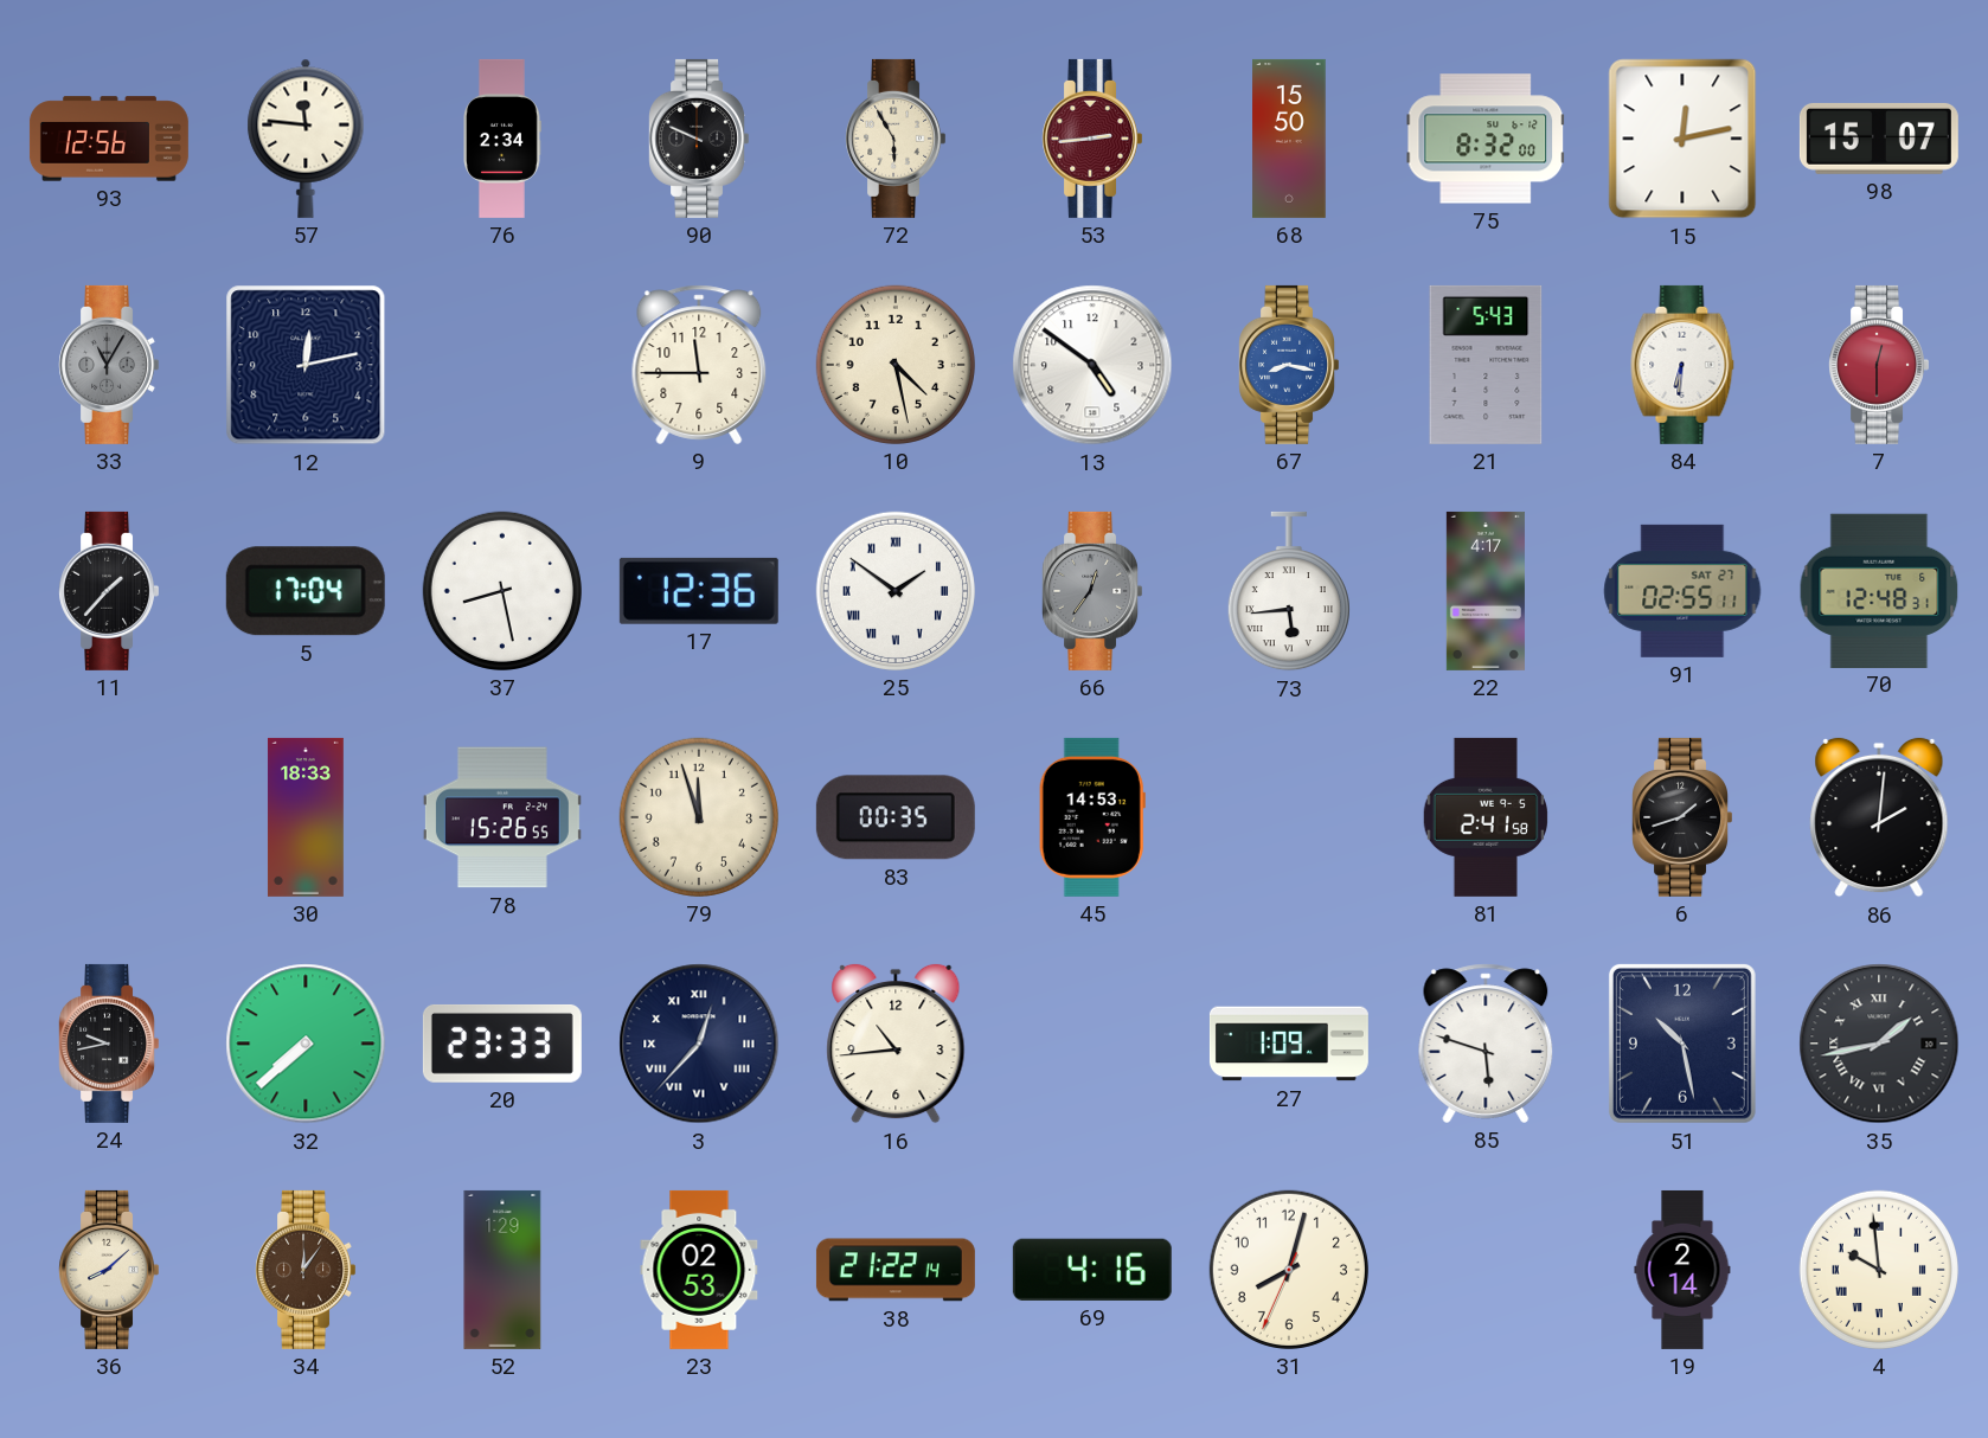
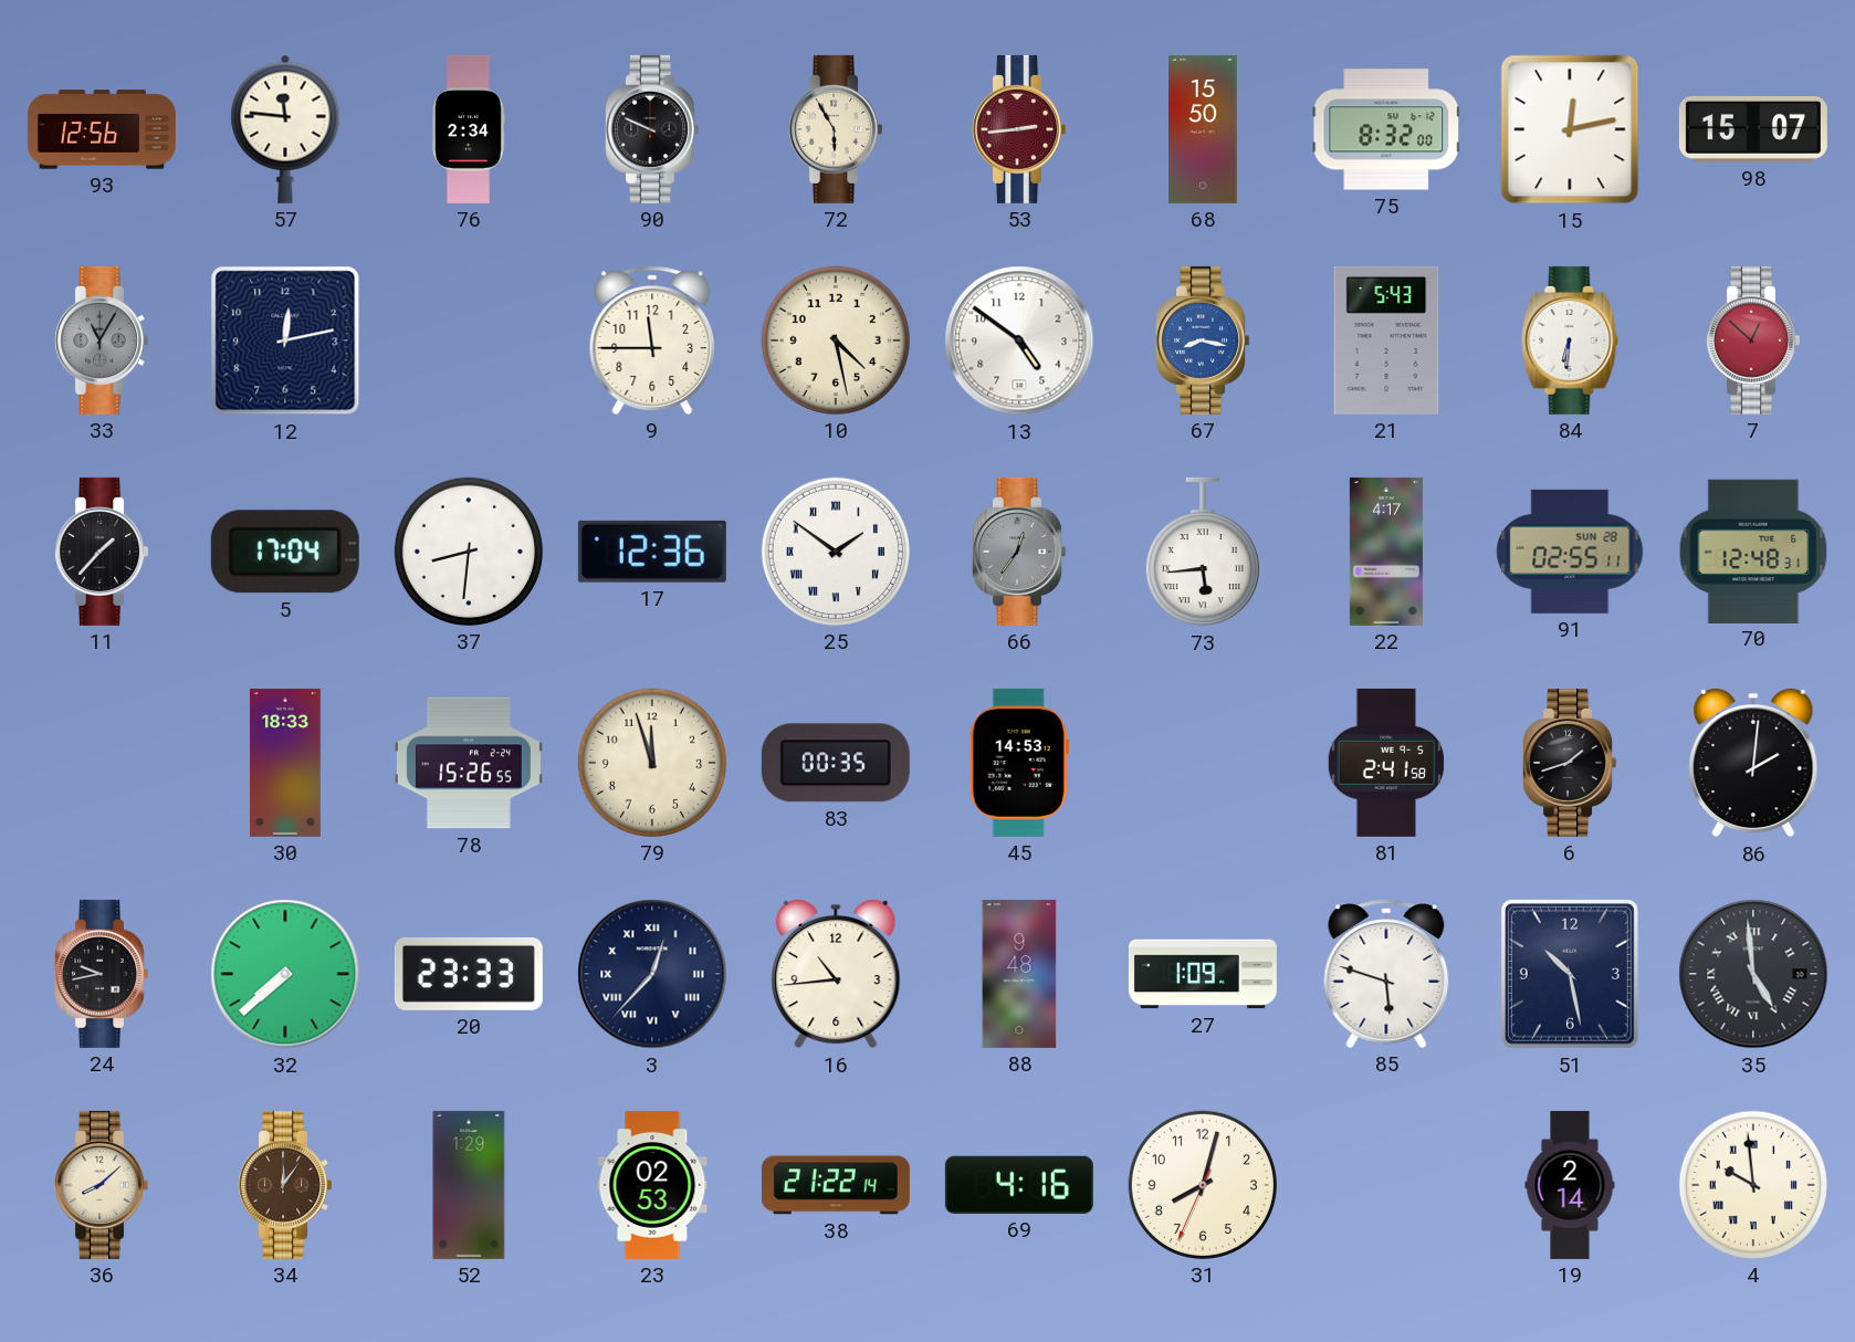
7: 12:30 -> 12:52
37: 8:28 -> 8:31
91 date: SAT 27 -> SUN 28
88: none -> 9:48
35: 1:43 -> 4:59
